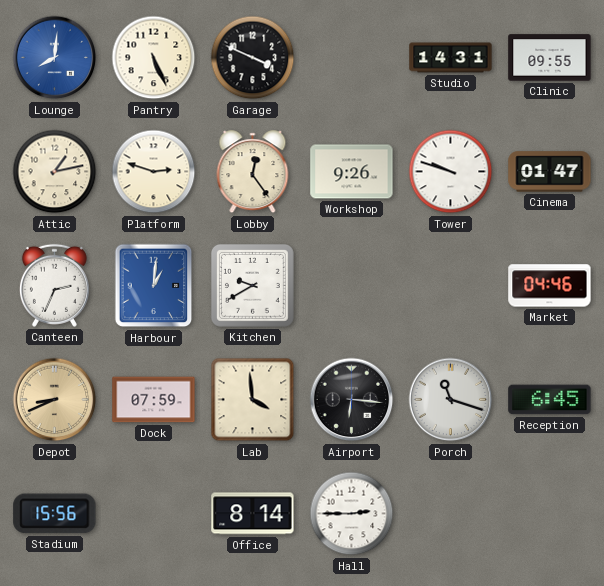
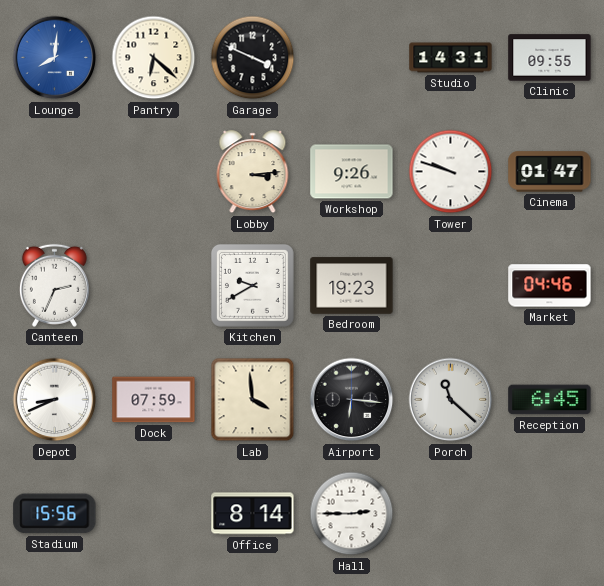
Pantry: 5:26 -> 6:22
Attic: 1:13 -> none
Platform: 2:48 -> none
Lobby: 12:24 -> 3:14
Harbour: 1:01 -> none
Bedroom: none -> 19:23
Depot dial: champagne -> white
Porch: 11:18 -> 11:22
